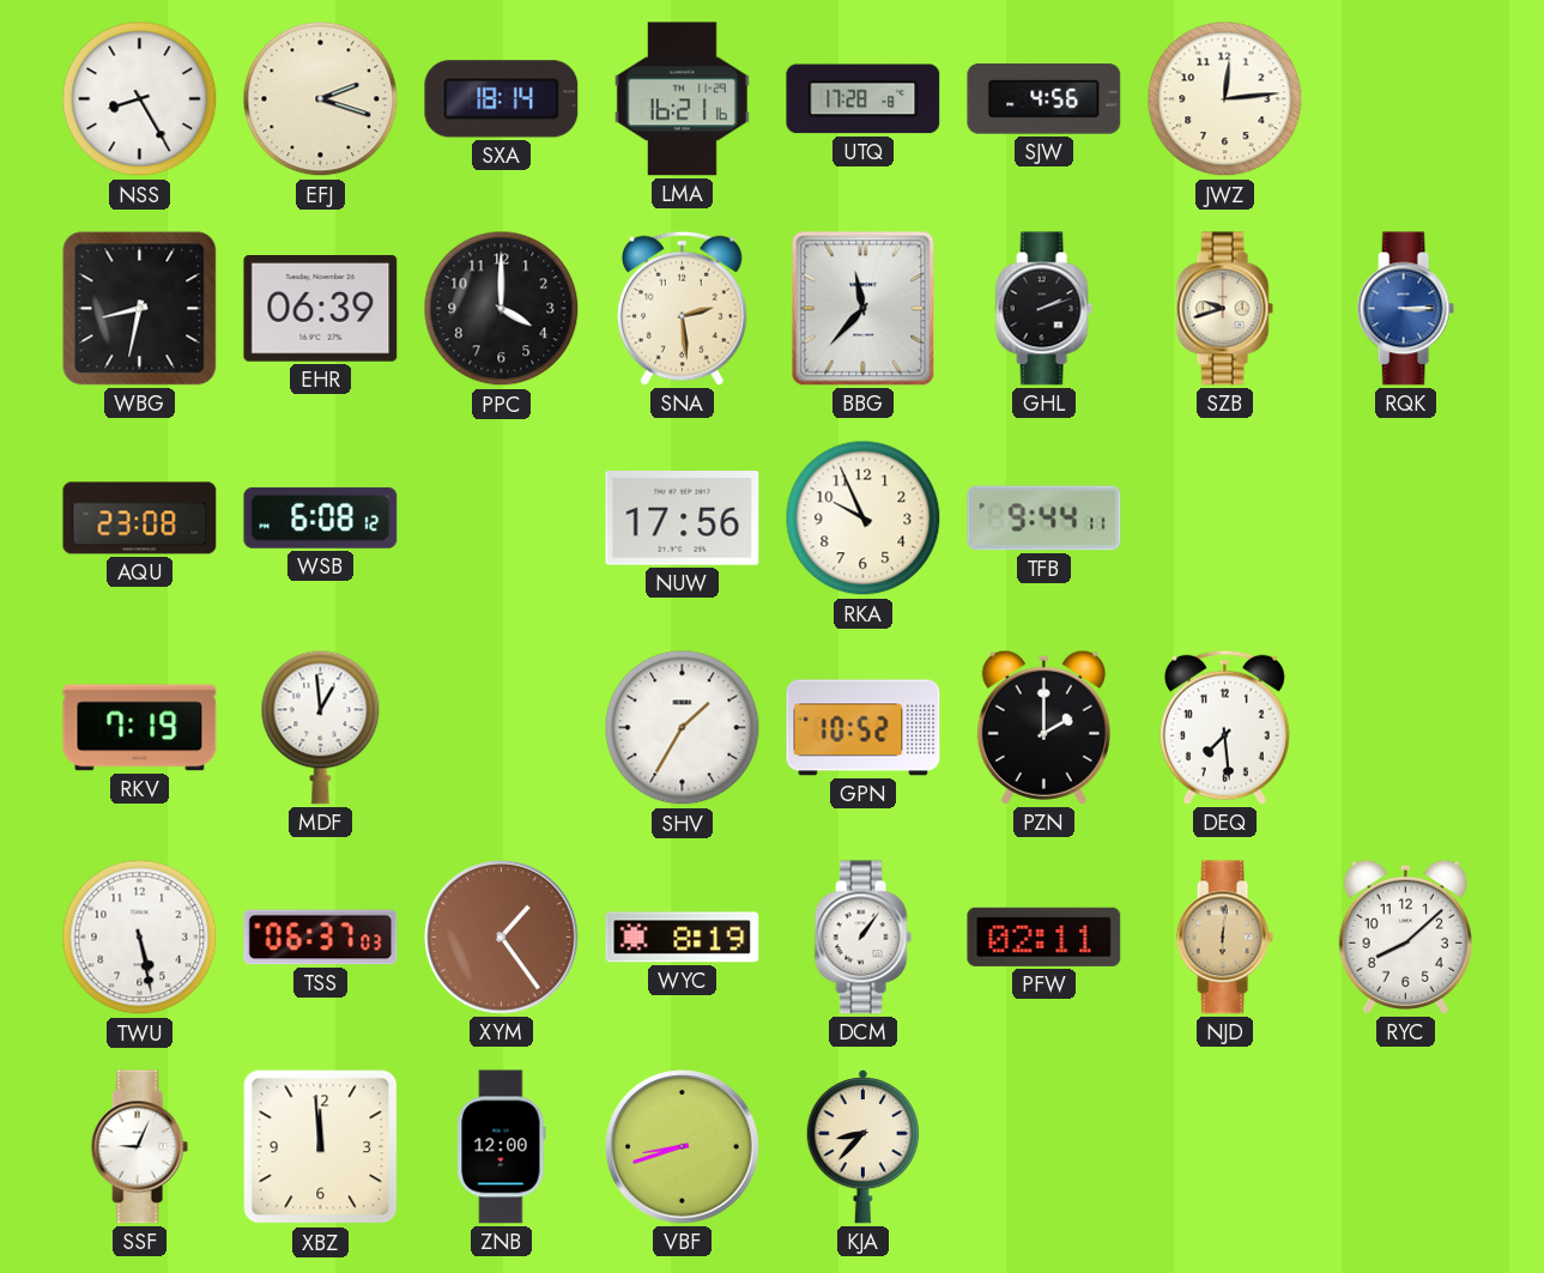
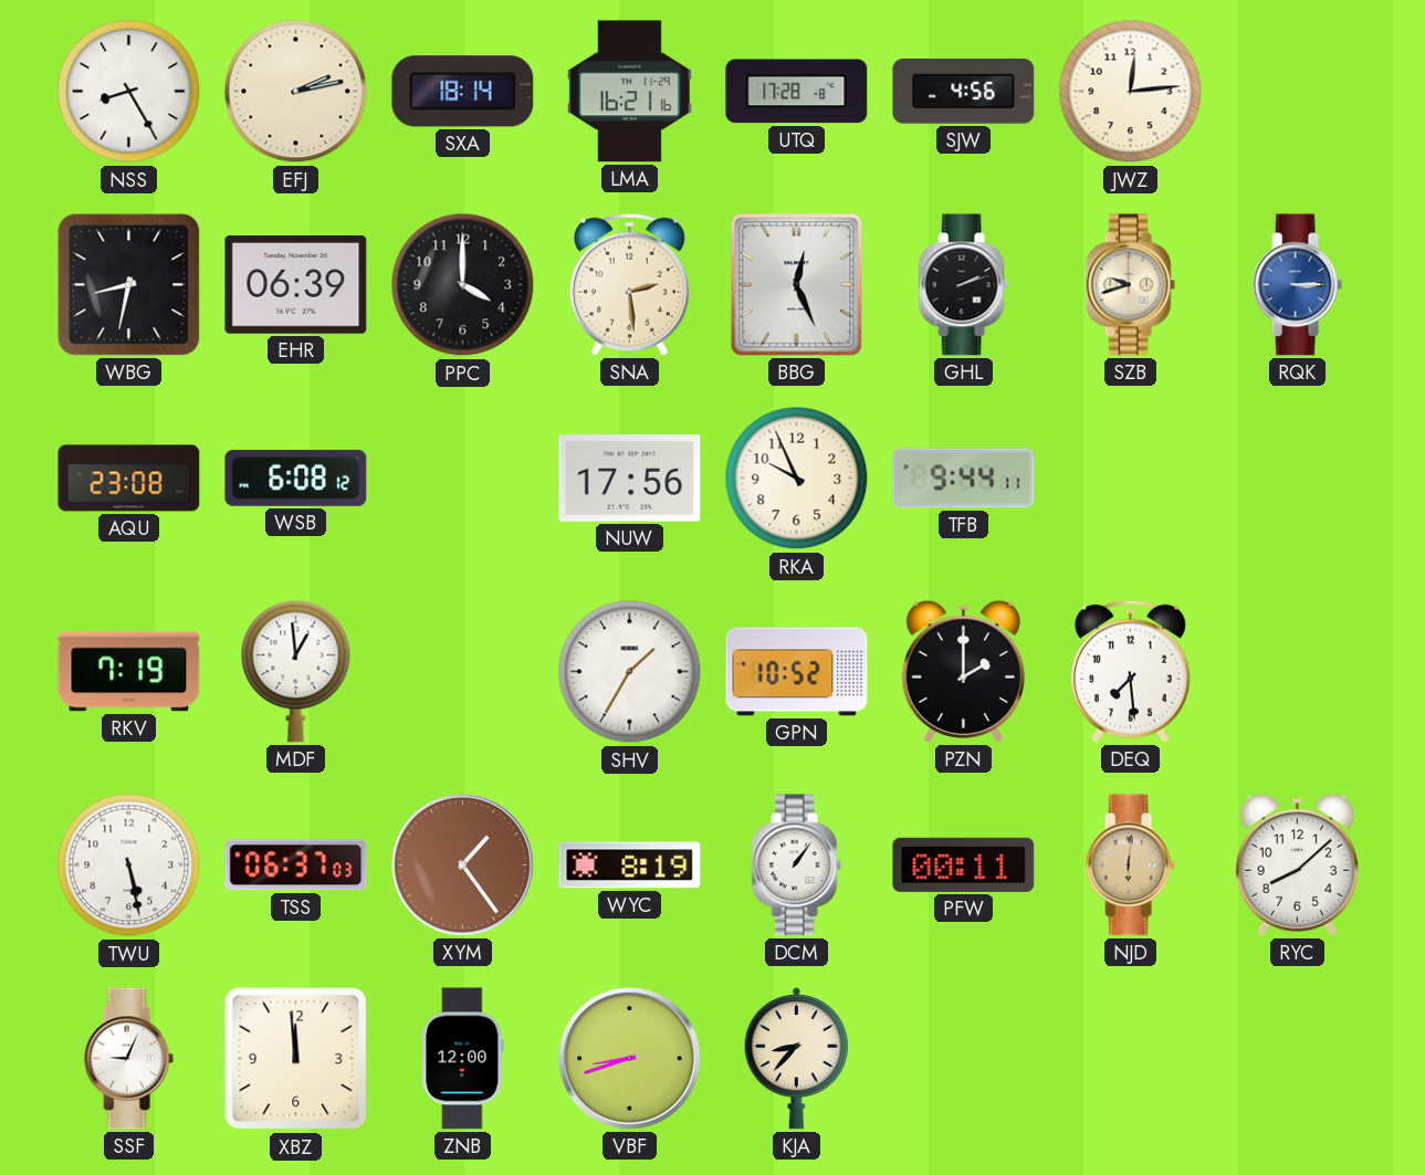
EFJ: 2:18 -> 2:13
BBG: 11:37 -> 12:26
PFW: 02:11 -> 00:11
